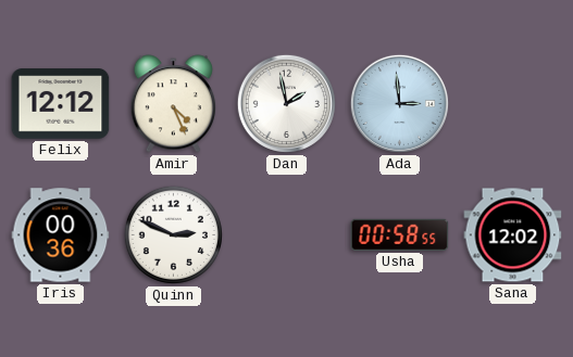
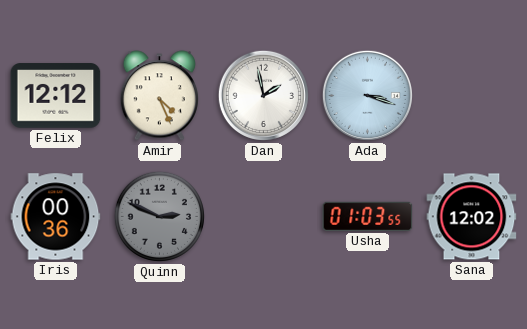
Ada: 2:59 -> 3:18
Quinn dial: white -> grey
Usha: 00:58 -> 01:03
